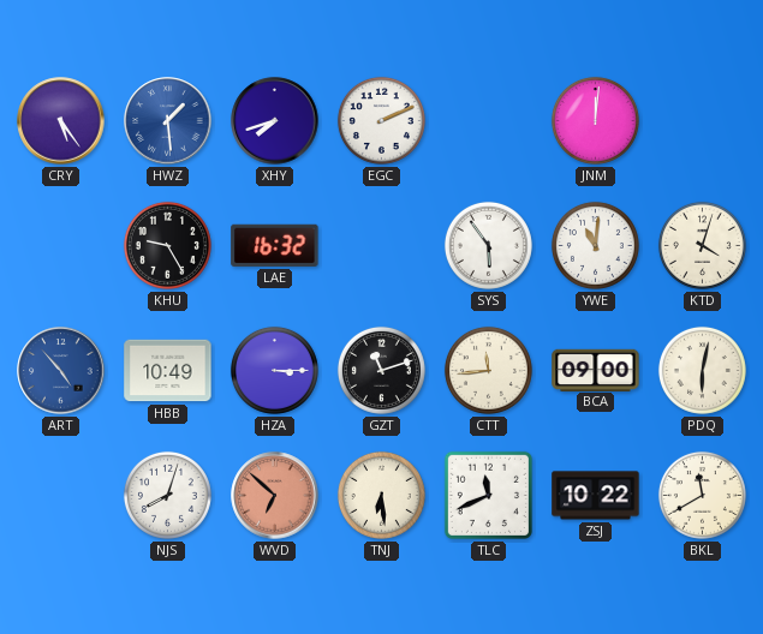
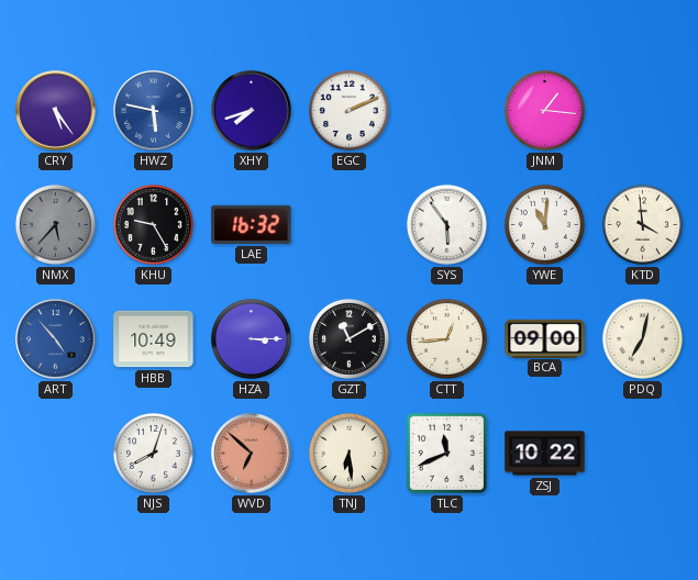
HWZ: 1:29 -> 5:47
JNM: 12:01 -> 1:16
NMX: none -> 5:37
KTD: 4:03 -> 3:59
GZT: 11:12 -> 11:10
CTT: 11:44 -> 12:44
PDQ: 6:02 -> 7:02
BKL: 11:40 -> none
